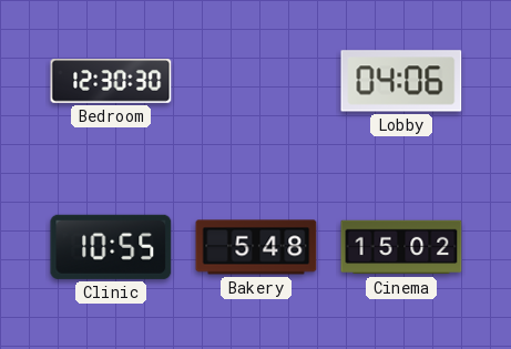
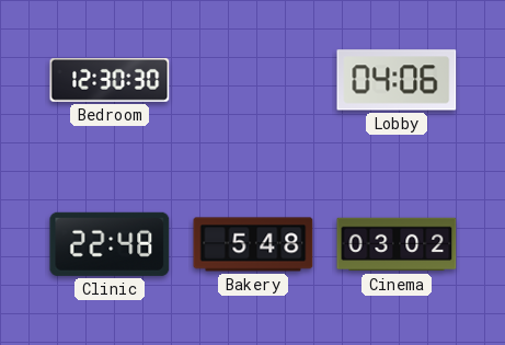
Clinic: 10:55 -> 22:48
Cinema: 15:02 -> 03:02
